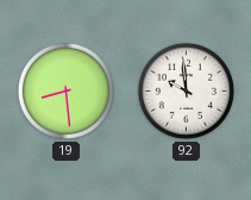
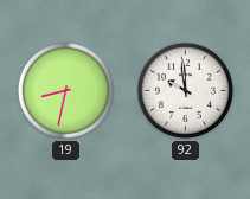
19: 8:29 -> 8:32
